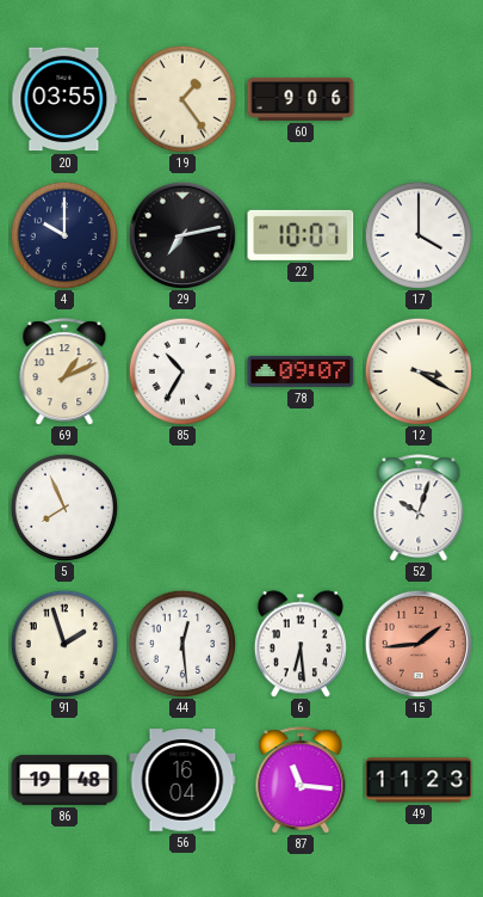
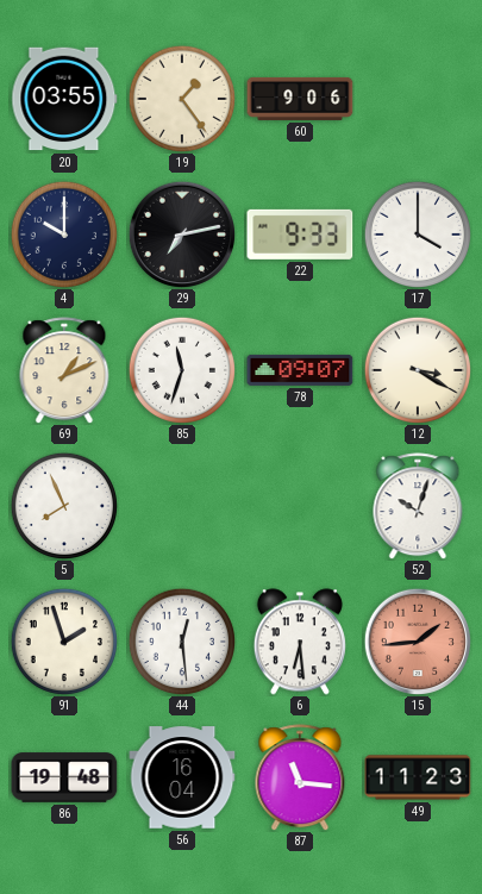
22: 10:07 -> 9:33
85: 10:35 -> 11:33
